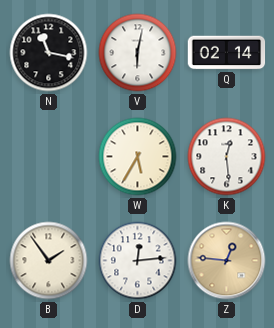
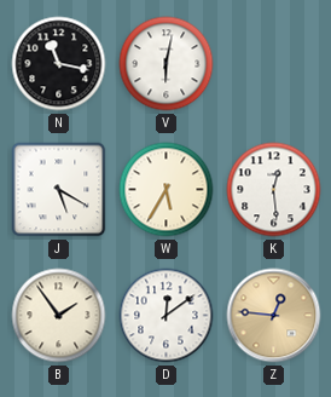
Q: 02:14 -> none
J: none -> 5:20
D: 12:14 -> 12:09
